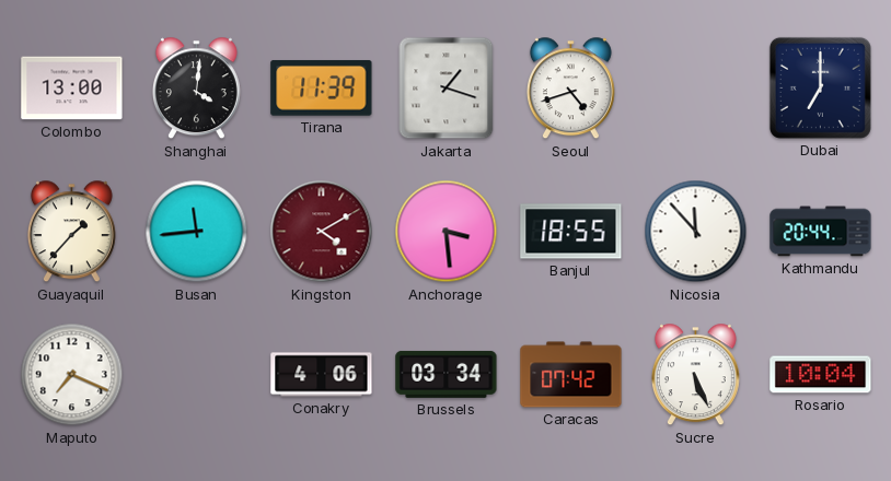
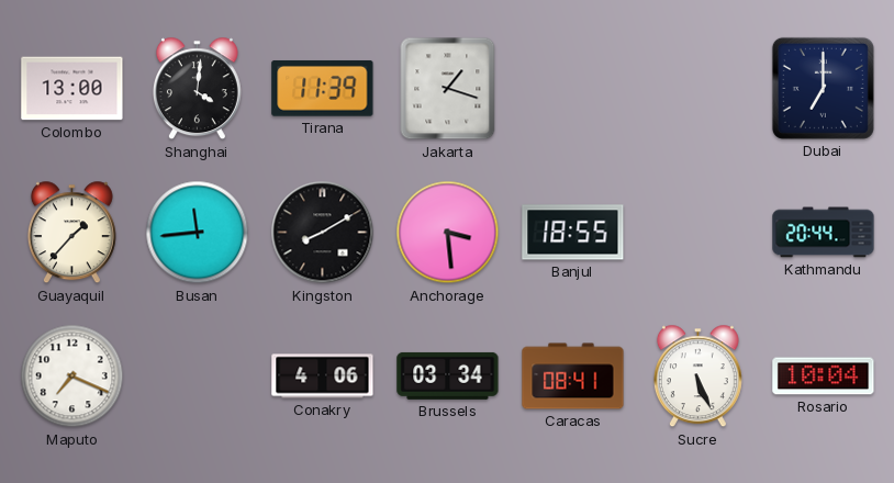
Seoul: 4:42 -> none
Kingston: 4:10 -> 8:10
Kingston dial: burgundy -> black
Nicosia: 11:53 -> none
Caracas: 07:42 -> 08:41
